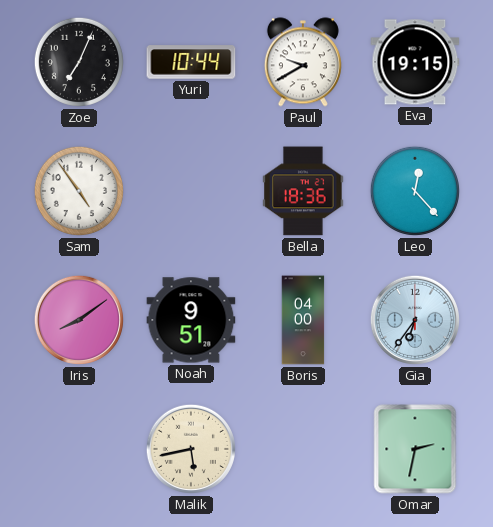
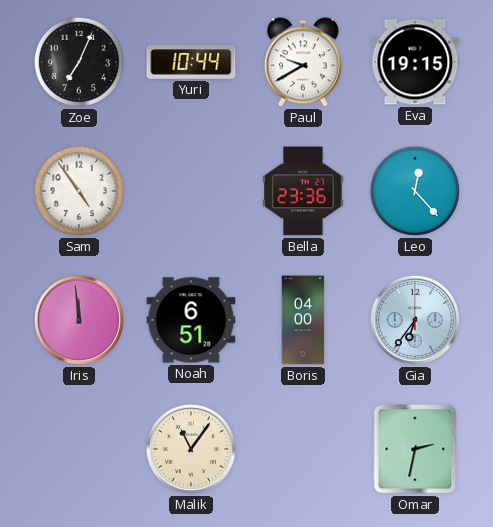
Bella: 18:36 -> 23:36
Iris: 8:09 -> 11:59
Noah: 9:51 -> 6:51
Malik: 5:43 -> 11:06
